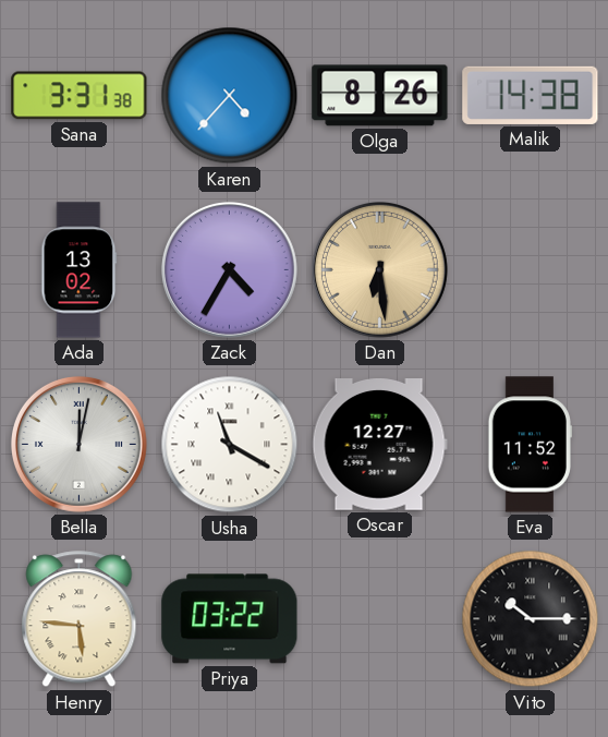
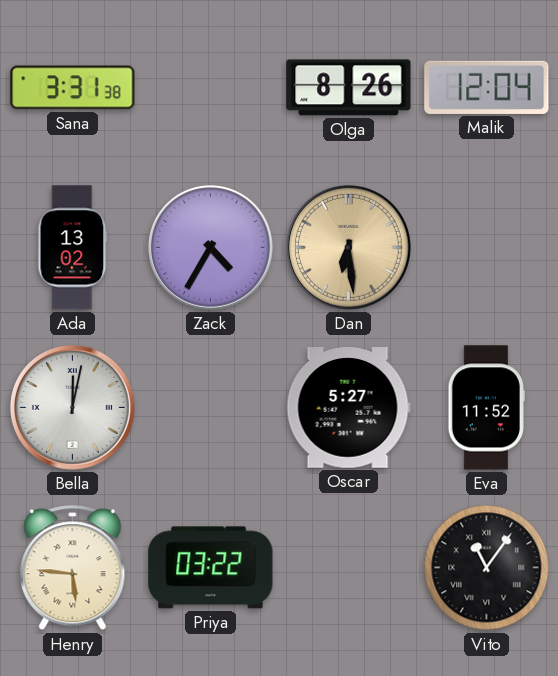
Karen: 4:37 -> none
Malik: 14:38 -> 12:04
Usha: 11:20 -> none
Oscar: 12:27 -> 5:27
Vito: 10:15 -> 11:06
